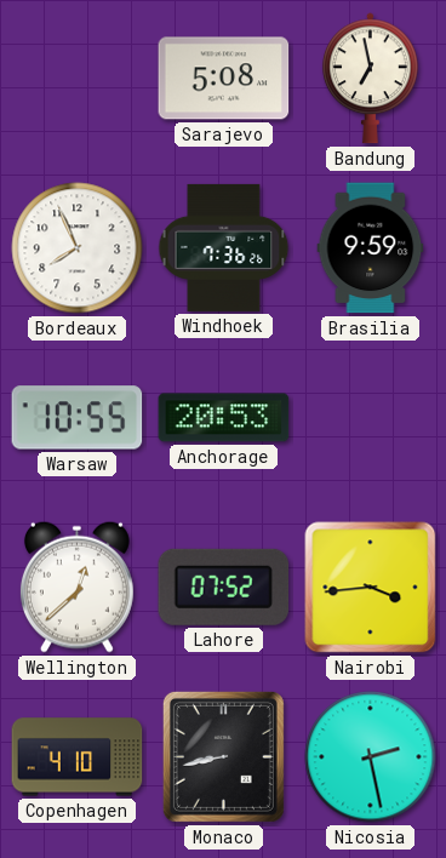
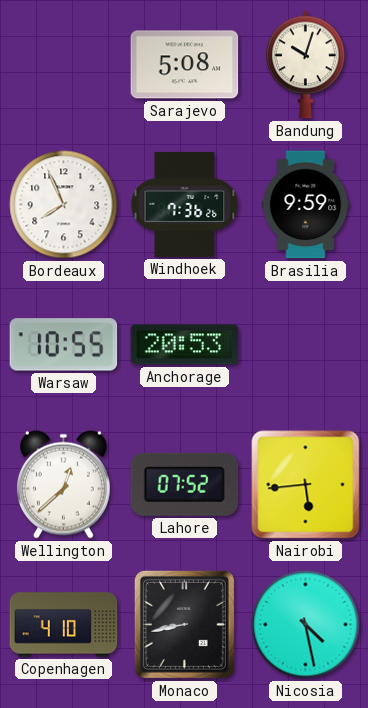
Bandung: 6:58 -> 10:03
Nairobi: 3:44 -> 5:44
Nicosia: 2:28 -> 4:28
